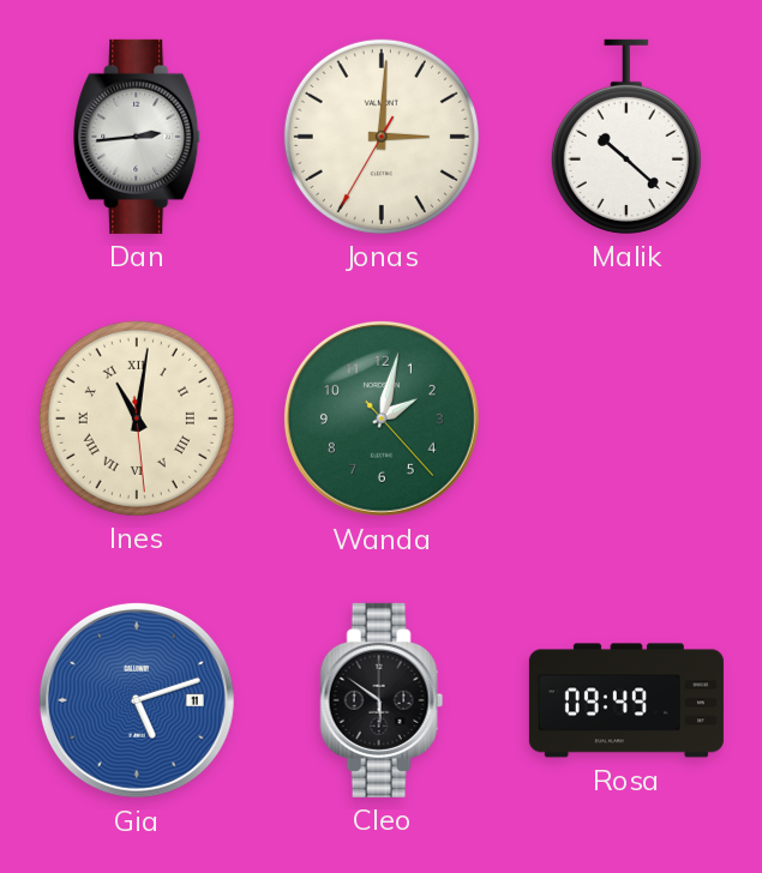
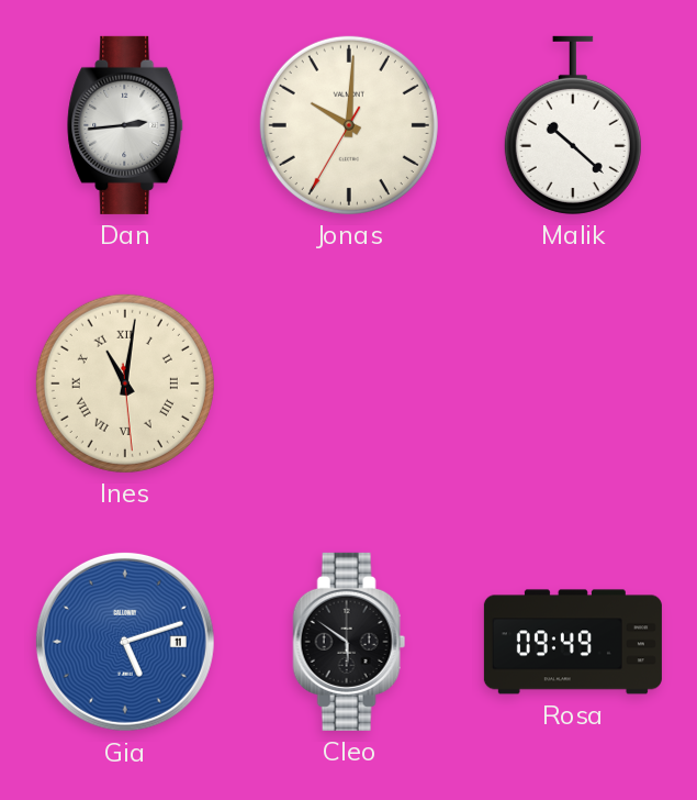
Jonas: 3:00 -> 10:00
Wanda: 2:02 -> none
